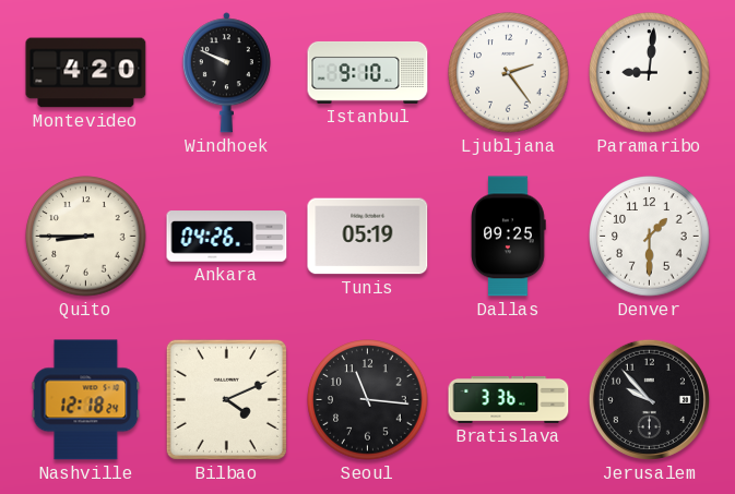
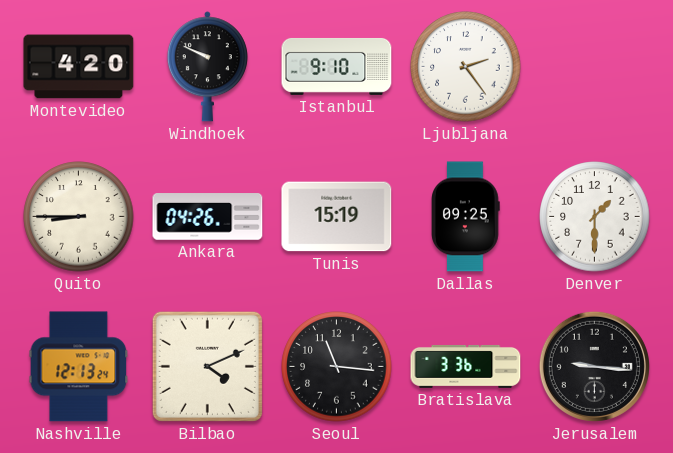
Paramaribo: 9:01 -> none
Tunis: 05:19 -> 15:19
Nashville: 12:18 -> 12:13
Jerusalem: 9:53 -> 9:16
